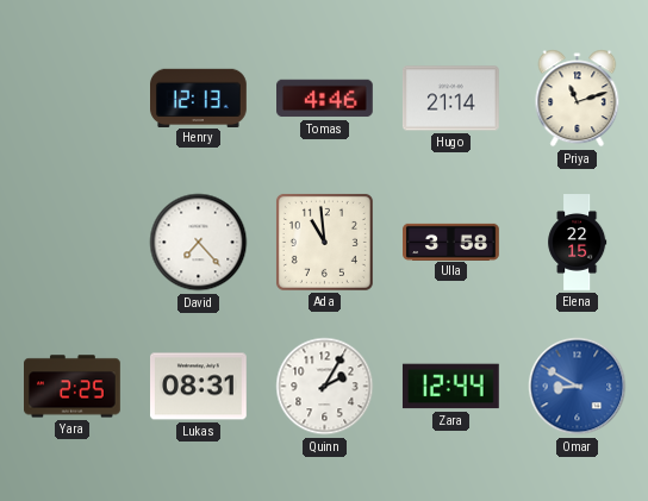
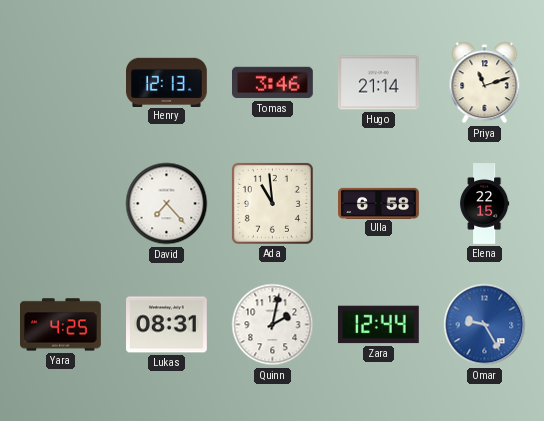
Tomas: 4:46 -> 3:46
Ulla: 3:58 -> 6:58
Yara: 2:25 -> 4:25
Quinn: 2:05 -> 2:02
Omar: 8:50 -> 9:25
